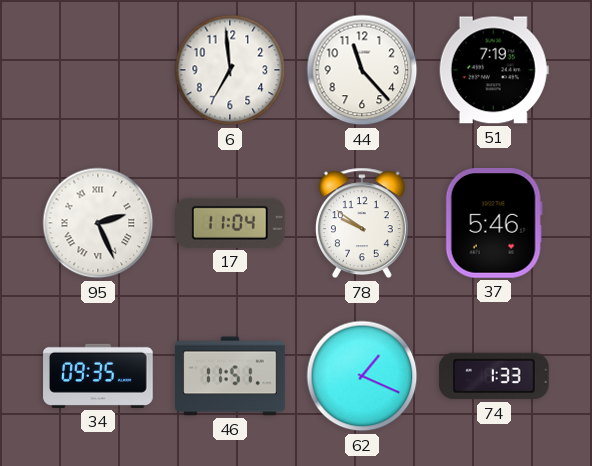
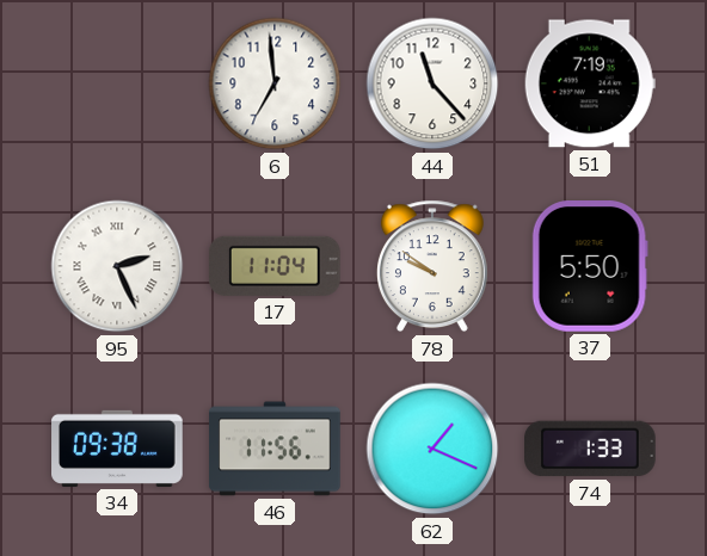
37: 5:46 -> 5:50
34: 09:35 -> 09:38
46: 11:51 -> 11:56
